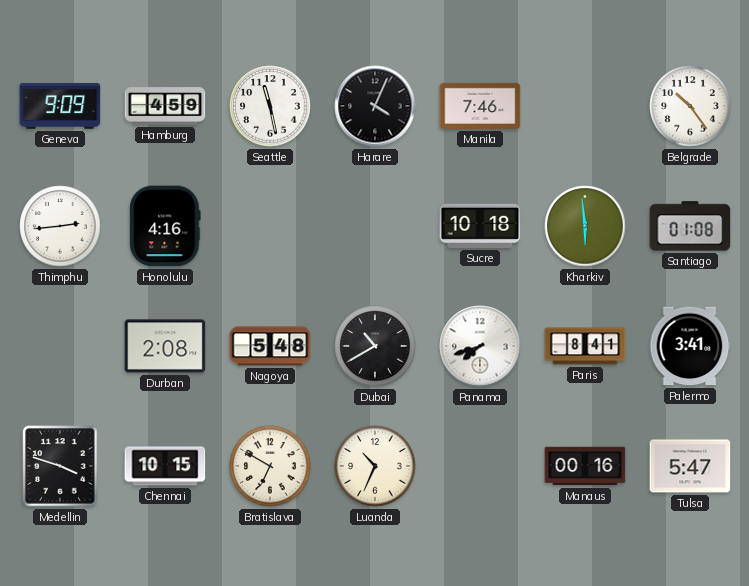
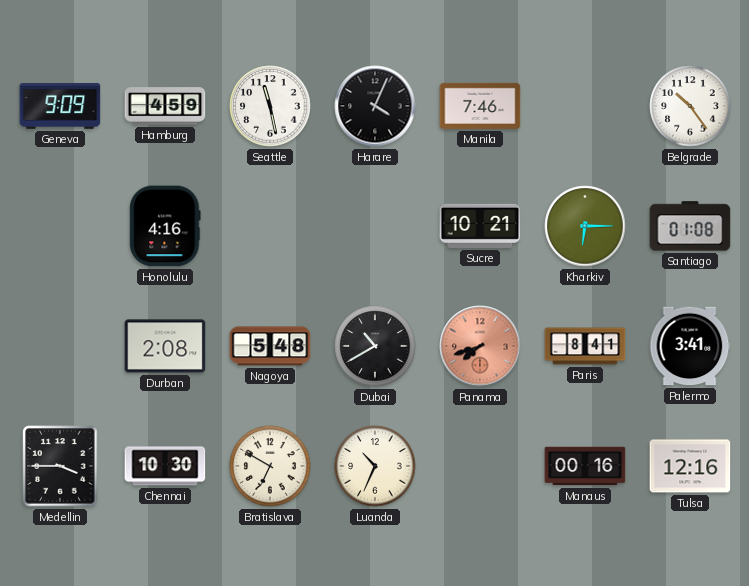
Thimphu: 2:44 -> none
Sucre: 10:18 -> 10:21
Kharkiv: 5:59 -> 6:15
Panama dial: white -> salmon
Medellin: 3:48 -> 3:45
Chennai: 10:15 -> 10:30
Tulsa: 5:47 -> 12:16
